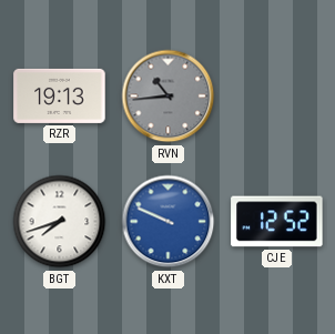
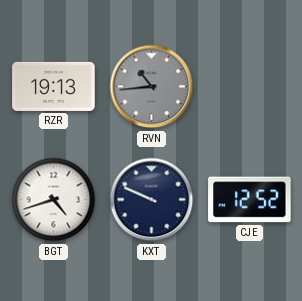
BGT: 7:42 -> 4:42
KXT dial: blue -> navy
